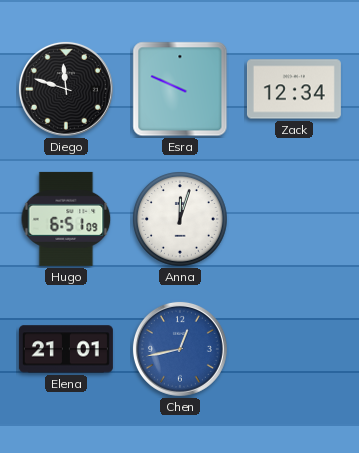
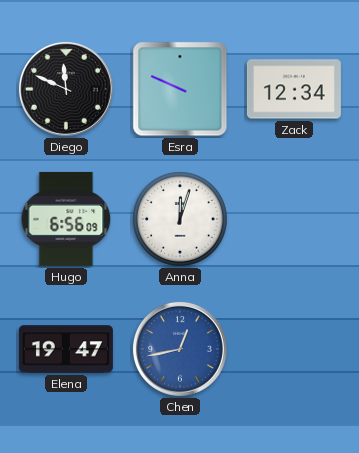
Diego: 11:48 -> 11:49
Hugo: 6:51 -> 6:56
Elena: 21:01 -> 19:47
